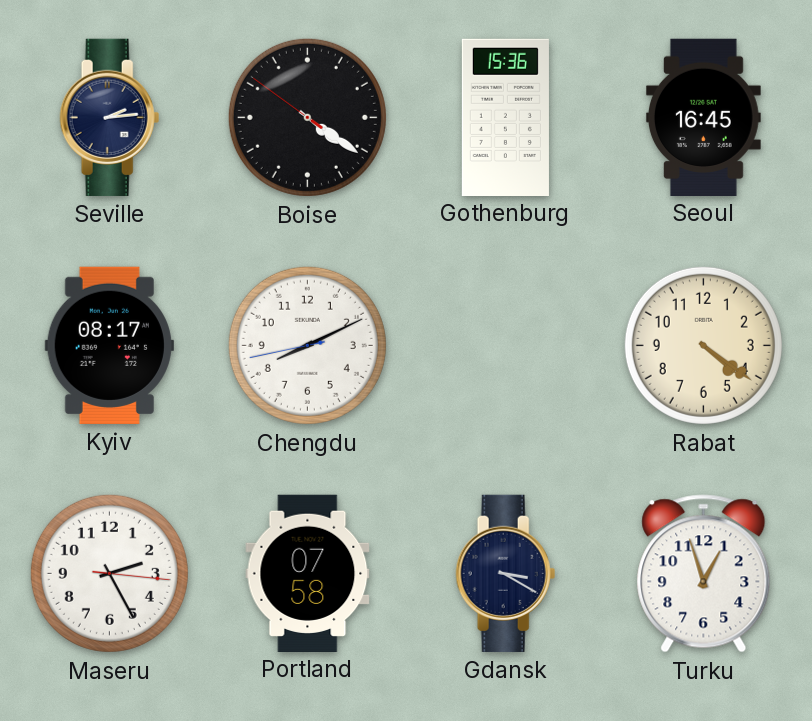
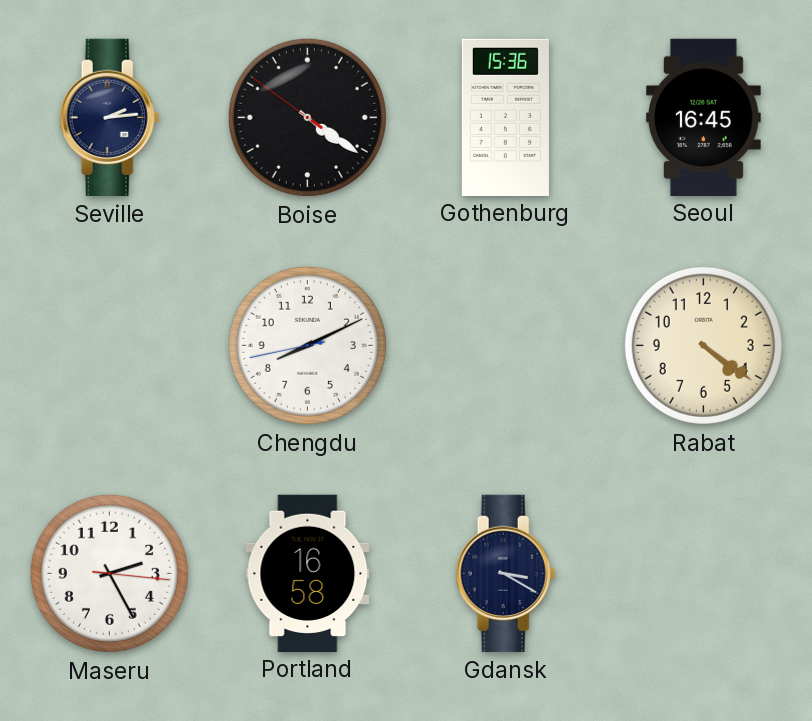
Kyiv: 08:17 -> none
Portland: 07:58 -> 16:58
Turku: 12:57 -> none
